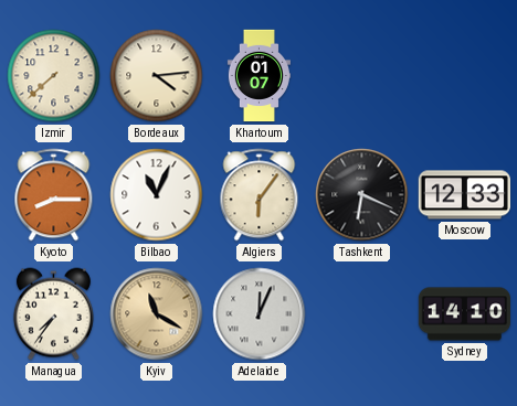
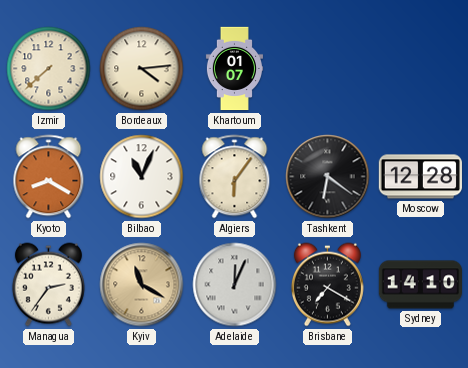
Kyoto: 8:15 -> 8:20
Tashkent: 6:19 -> 6:21
Moscow: 12:33 -> 12:28
Managua: 7:36 -> 2:36
Brisbane: none -> 7:20
